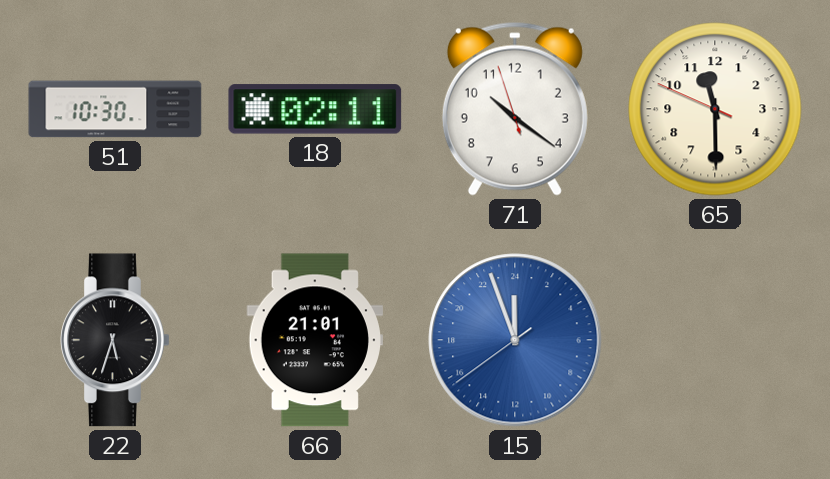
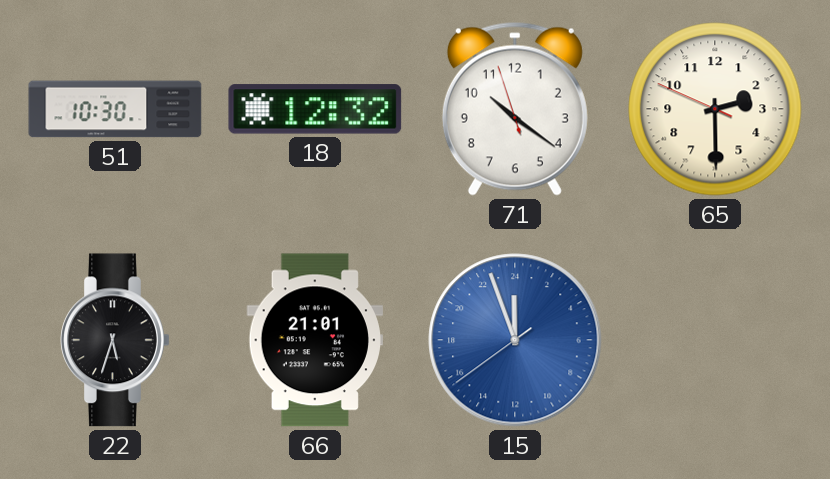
18: 02:11 -> 12:32
65: 11:29 -> 2:29
